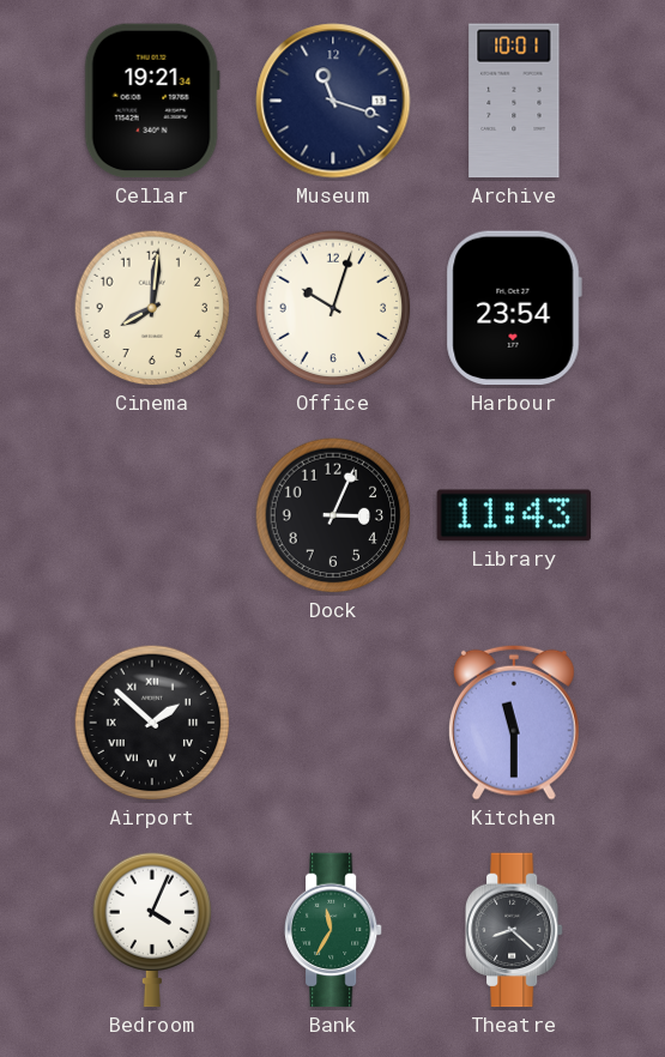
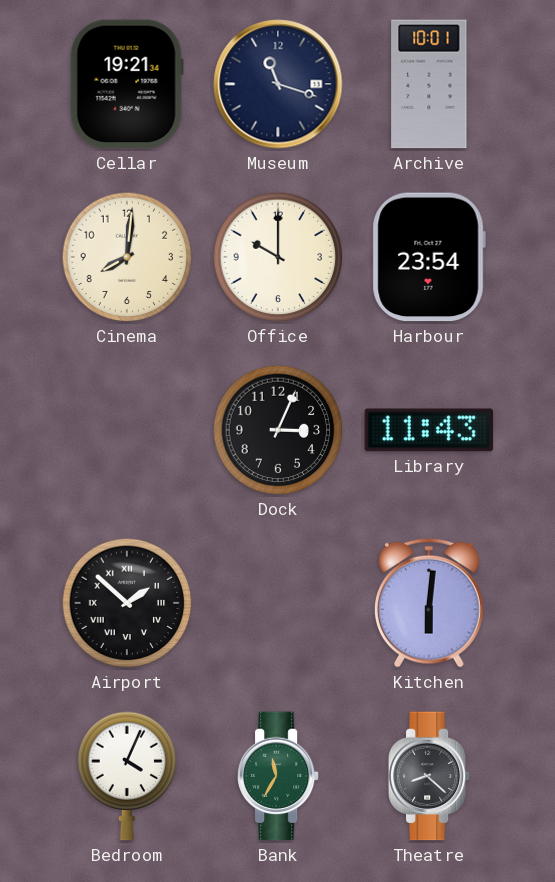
Office: 10:03 -> 10:00
Kitchen: 11:30 -> 6:01
